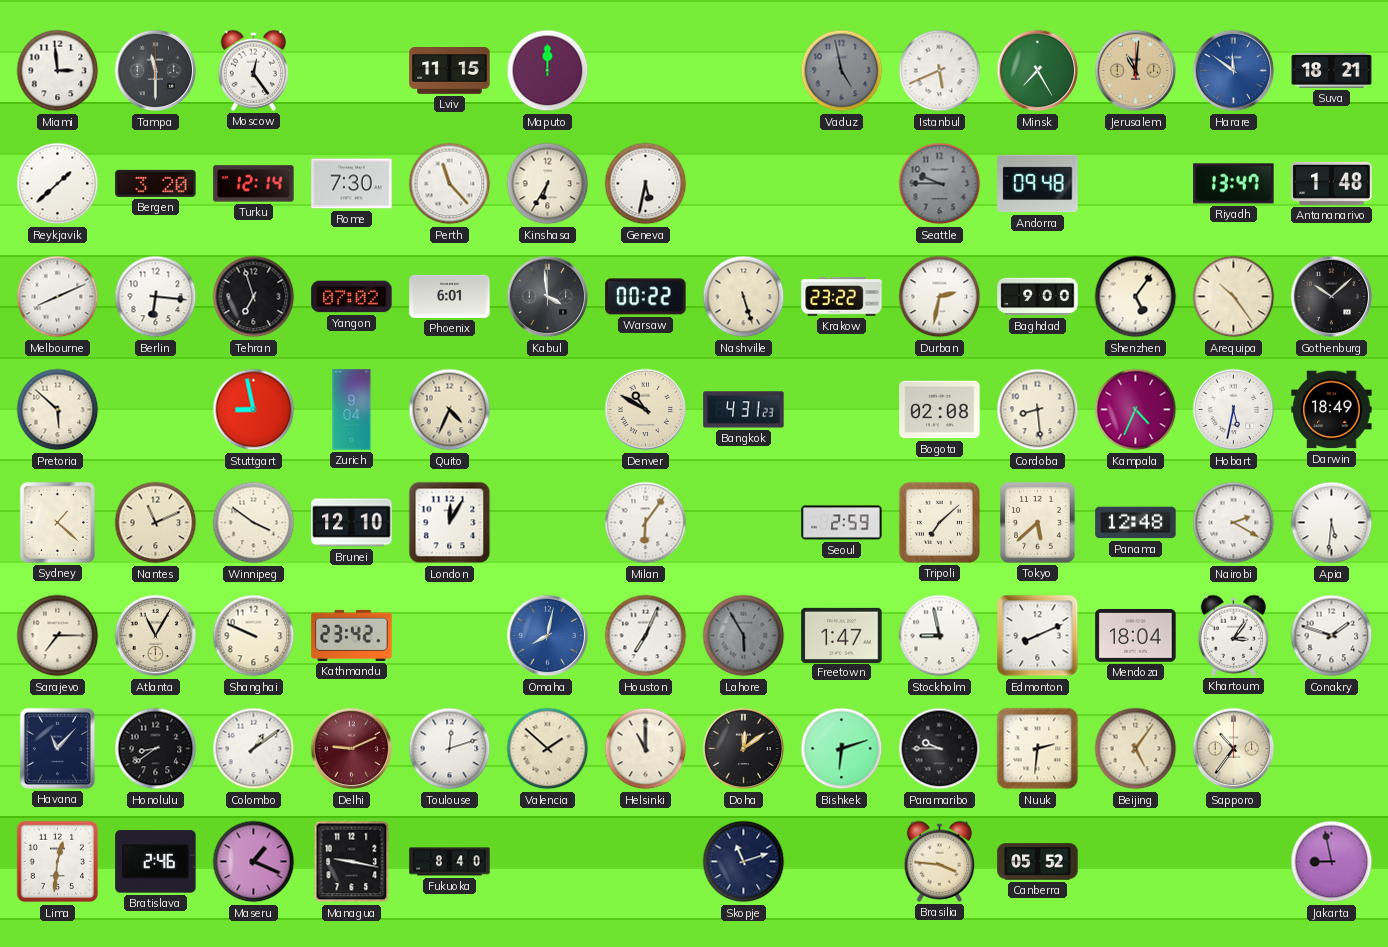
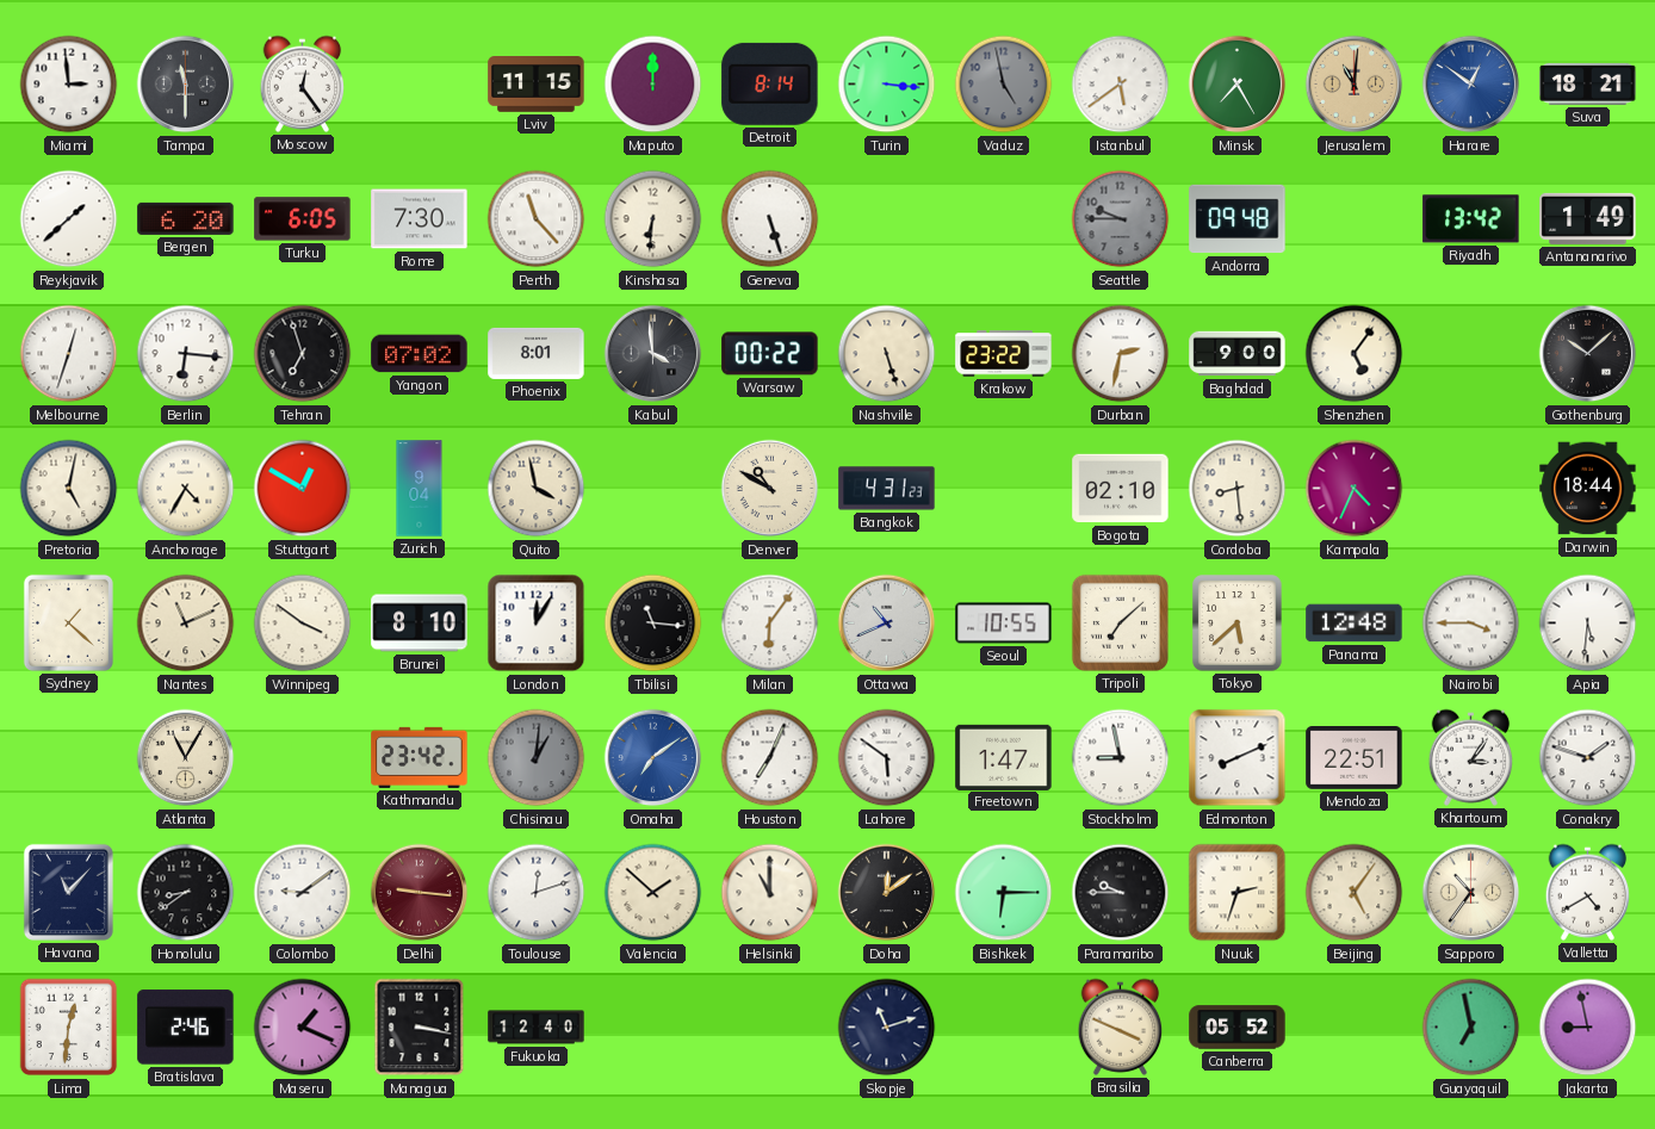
Detroit: none -> 8:14
Turin: none -> 3:16
Istanbul: 5:41 -> 5:39
Harare: 11:51 -> 12:51
Bergen: 3:20 -> 6:20
Turku: 12:14 -> 6:05
Kinshasa: 6:35 -> 6:31
Geneva: 5:32 -> 5:27
Riyadh: 13:47 -> 13:42
Antananarivo: 1:48 -> 1:49
Melbourne: 8:11 -> 12:33
Phoenix: 6:01 -> 8:01
Arequipa: 10:24 -> none
Pretoria: 5:52 -> 5:02
Anchorage: none -> 4:35
Stuttgart: 8:58 -> 12:50
Quito: 4:34 -> 3:58
Bogota: 02:08 -> 02:10
Hobart: 5:32 -> none
Darwin: 18:49 -> 18:44
Brunei: 12:10 -> 8:10
Tbilisi: none -> 11:16
Ottawa: none -> 10:41
Seoul: 2:59 -> 10:55
Nairobi: 2:20 -> 3:45
Sarajevo: 7:15 -> none
Shanghai: 9:49 -> none
Chisinau: none -> 1:01
Omaha: 8:02 -> 7:09
Lahore: 5:55 -> 5:51
Lahore dial: grey -> white
Mendoza: 18:04 -> 22:51
Colombo: 1:09 -> 9:09
Delhi: 9:11 -> 9:16
Bishkek: 6:12 -> 6:15
Nuuk: 2:31 -> 2:33
Valletta: none -> 4:40
Managua: 9:17 -> 3:17
Fukuoka: 8:40 -> 12:40
Brasilia: 3:46 -> 3:49
Guayaquil: none -> 6:58
